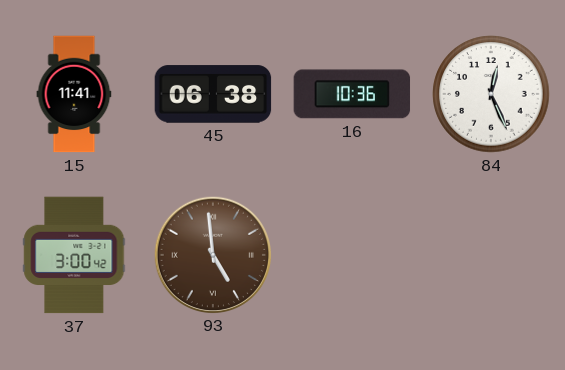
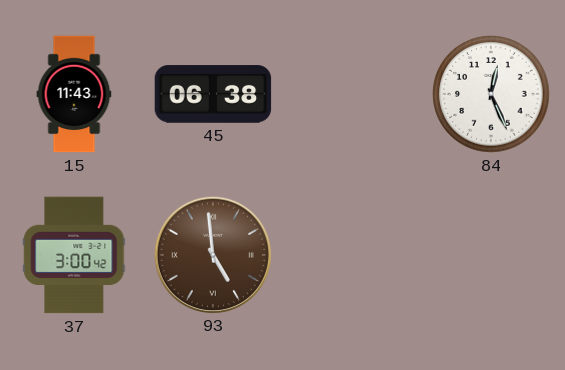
15: 11:41 -> 11:43
16: 10:36 -> none
